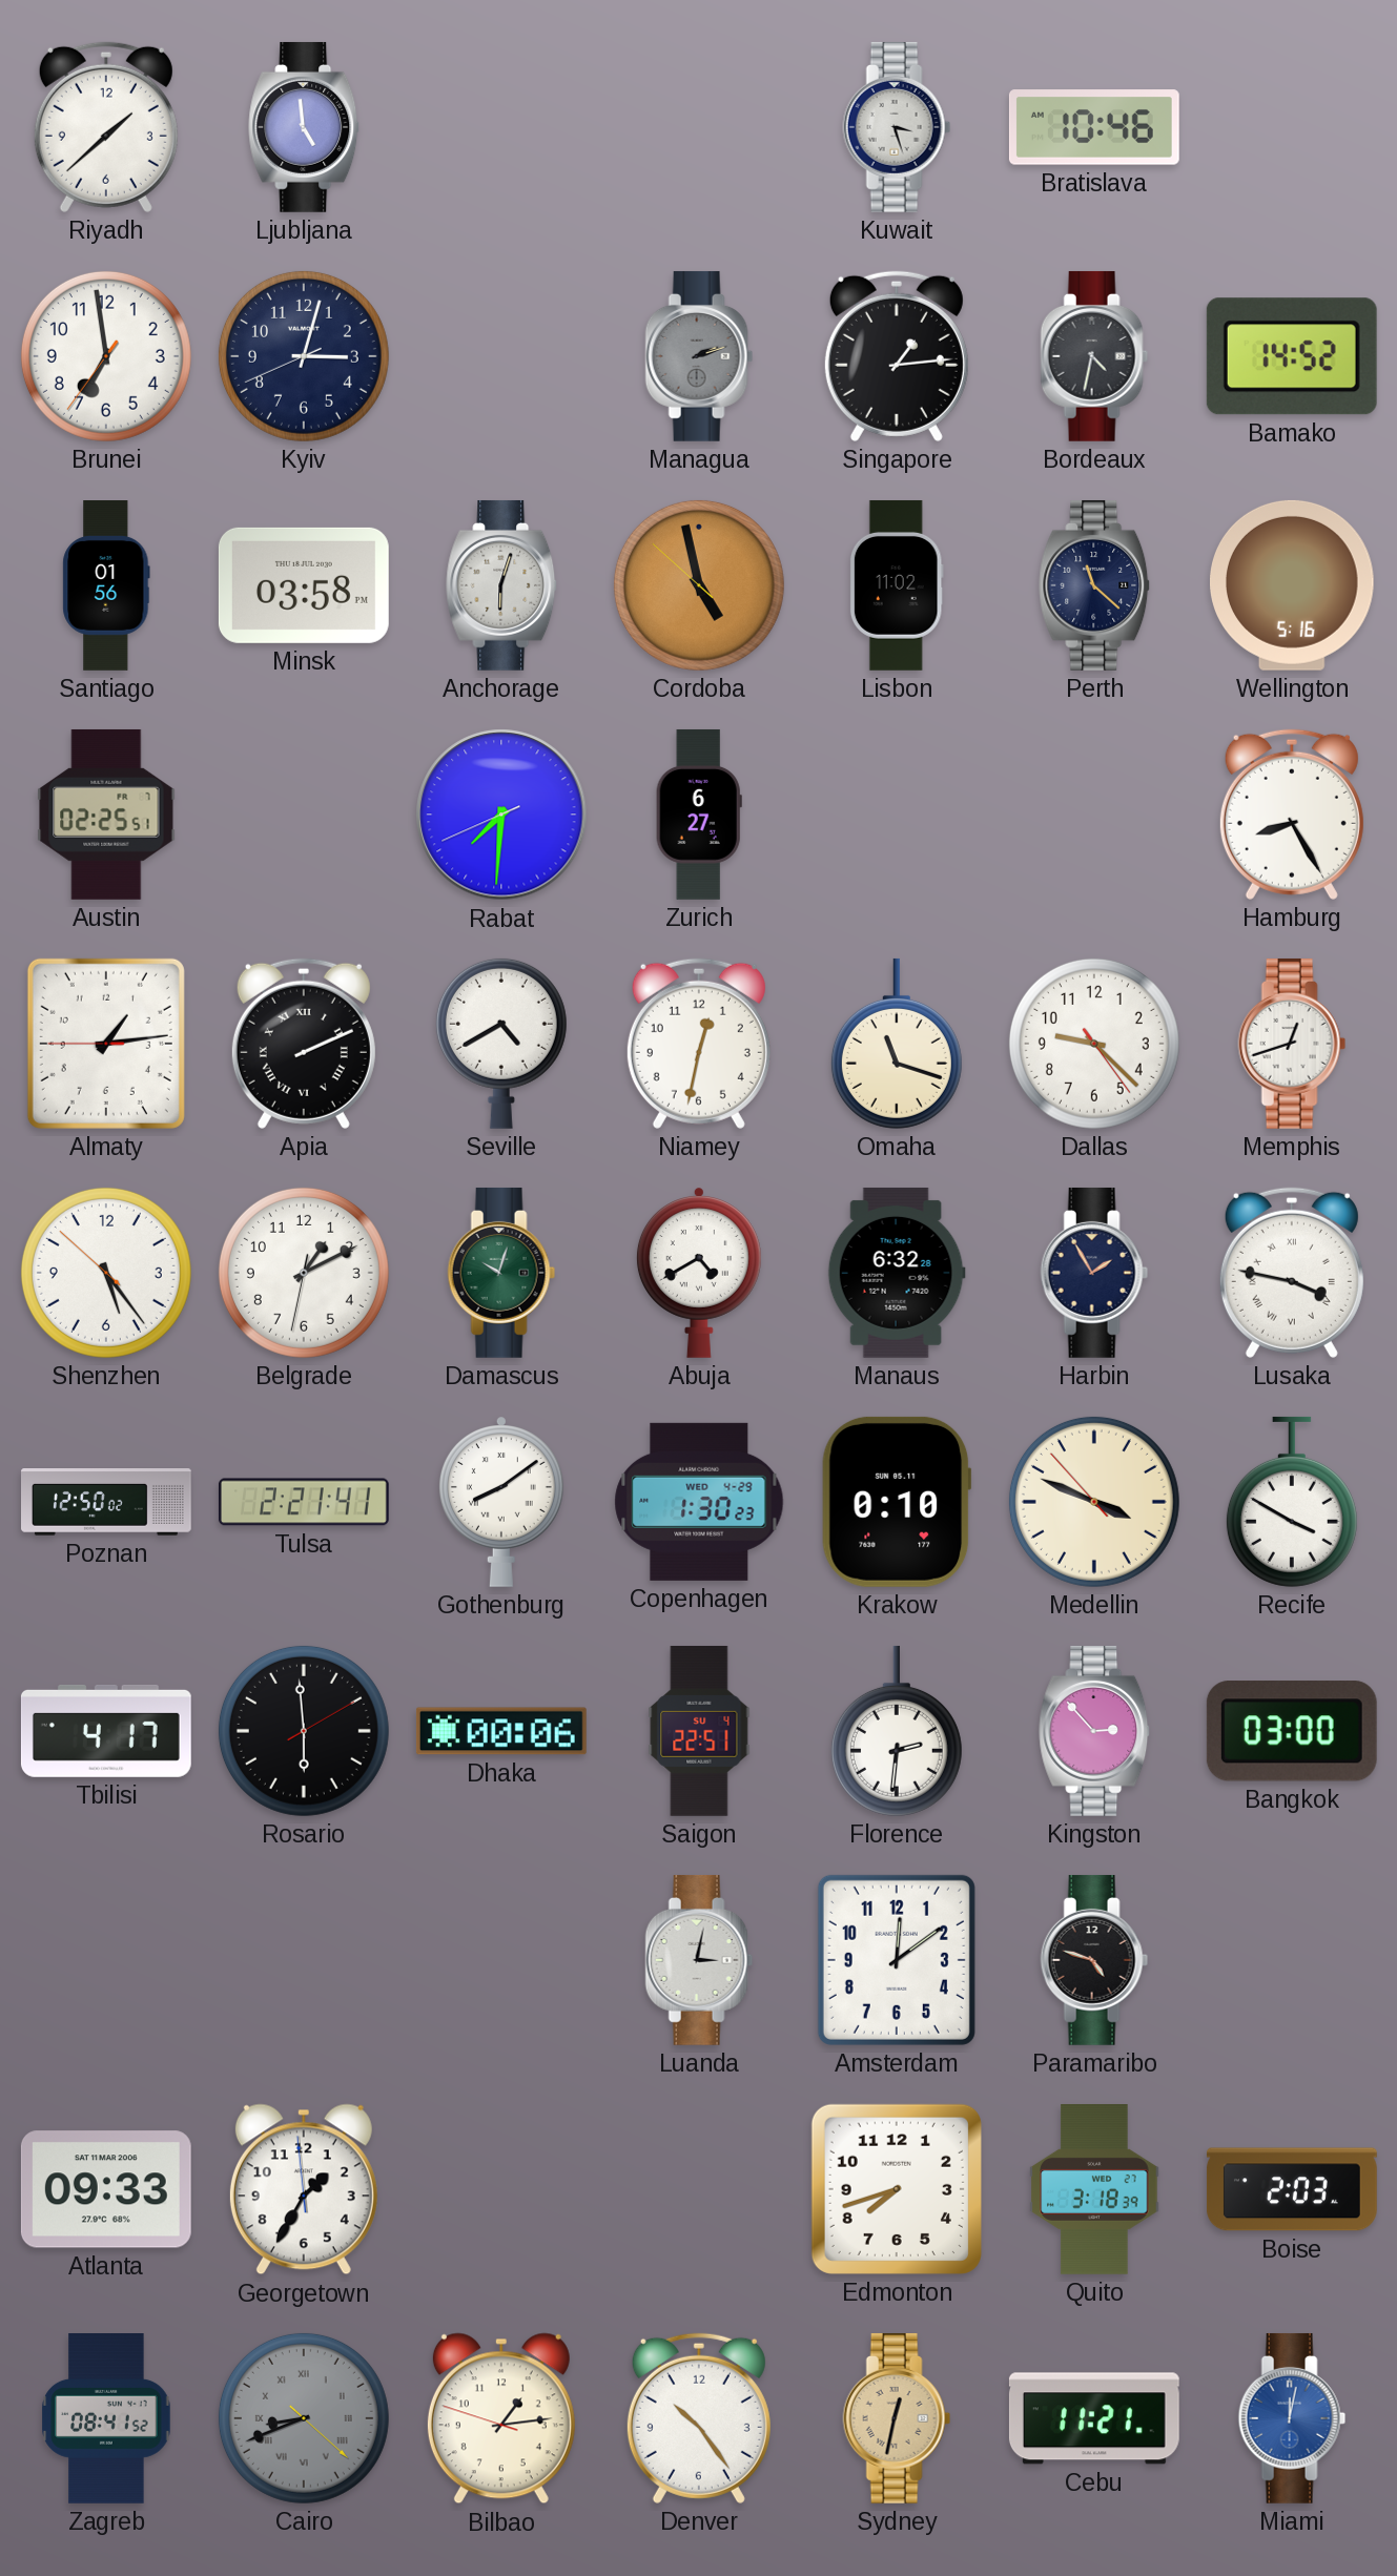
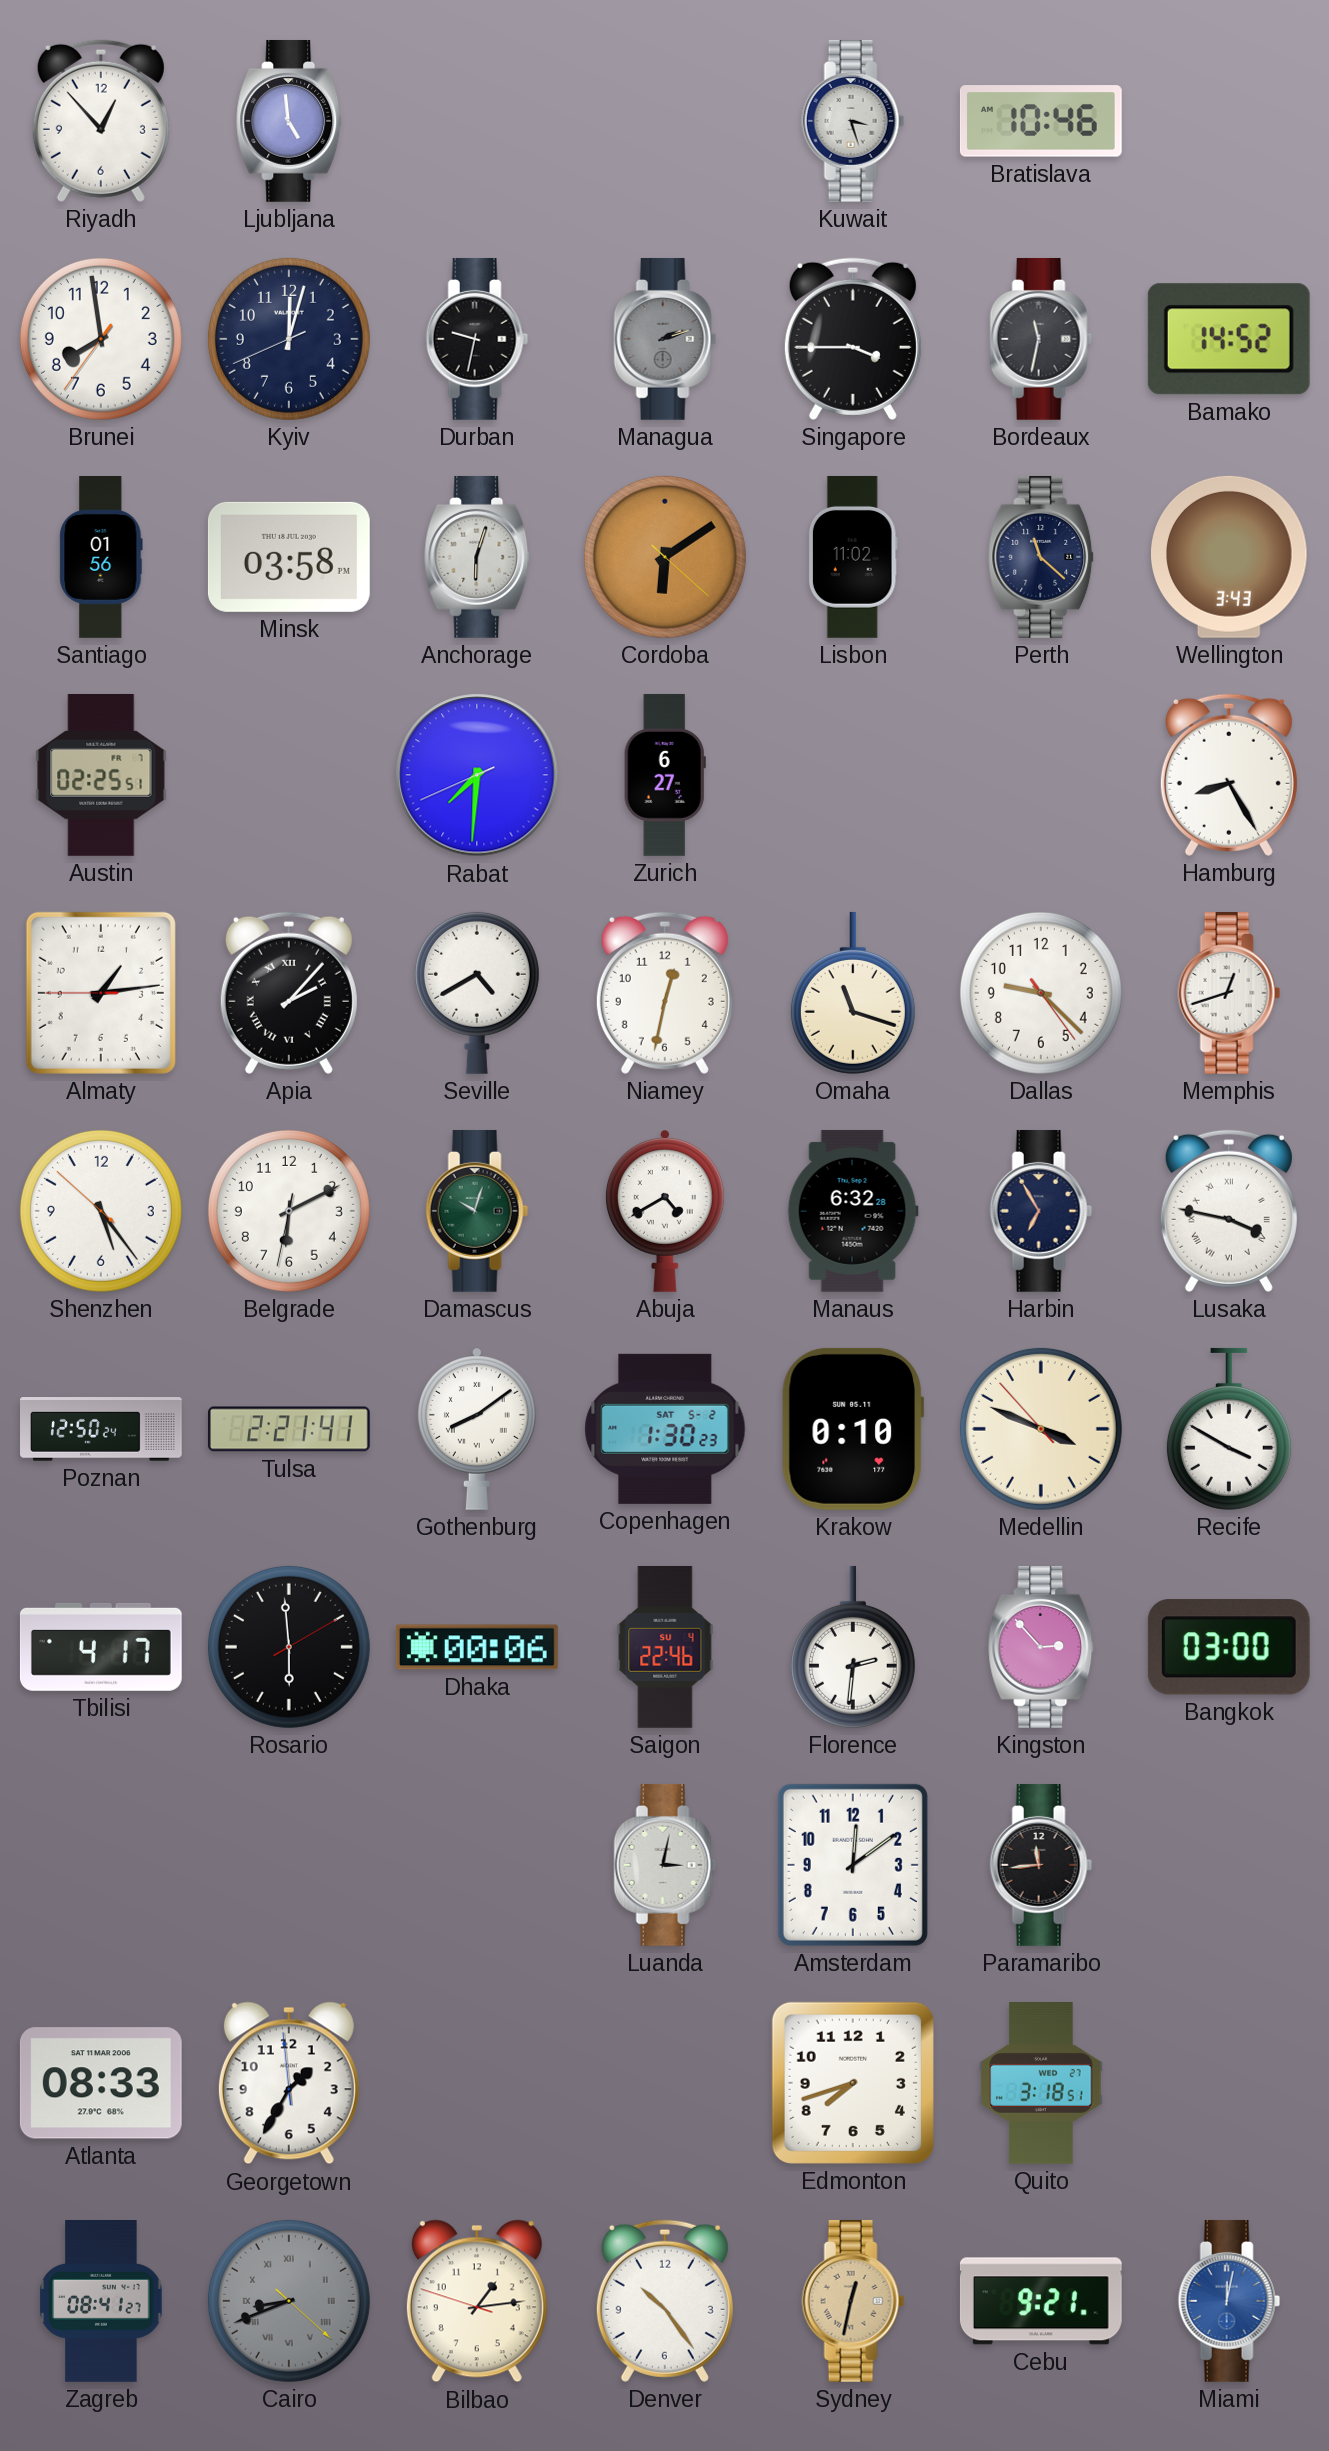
Riyadh: 1:38 -> 12:53
Brunei: 6:58 -> 7:58
Kyiv: 3:02 -> 12:02
Durban: none -> 9:32
Singapore: 1:14 -> 3:45
Bordeaux: 4:32 -> 11:32
Cordoba: 4:57 -> 6:09
Wellington: 5:16 -> 3:43
Apia: 2:11 -> 2:07
Belgrade: 1:10 -> 6:10
Harbin: 1:55 -> 6:55
Poznan: 12:50:02 -> 12:50:24
Copenhagen date: WED 4-29 -> SAT 5-2
Saigon: 22:51 -> 22:46
Paramaribo: 4:48 -> 11:44
Atlanta: 09:33 -> 08:33
Quito: 3:18:39 -> 3:18:51
Boise: 2:03 -> none
Zagreb: 08:41:52 -> 08:41:27
Cebu: 11:21 -> 9:21
